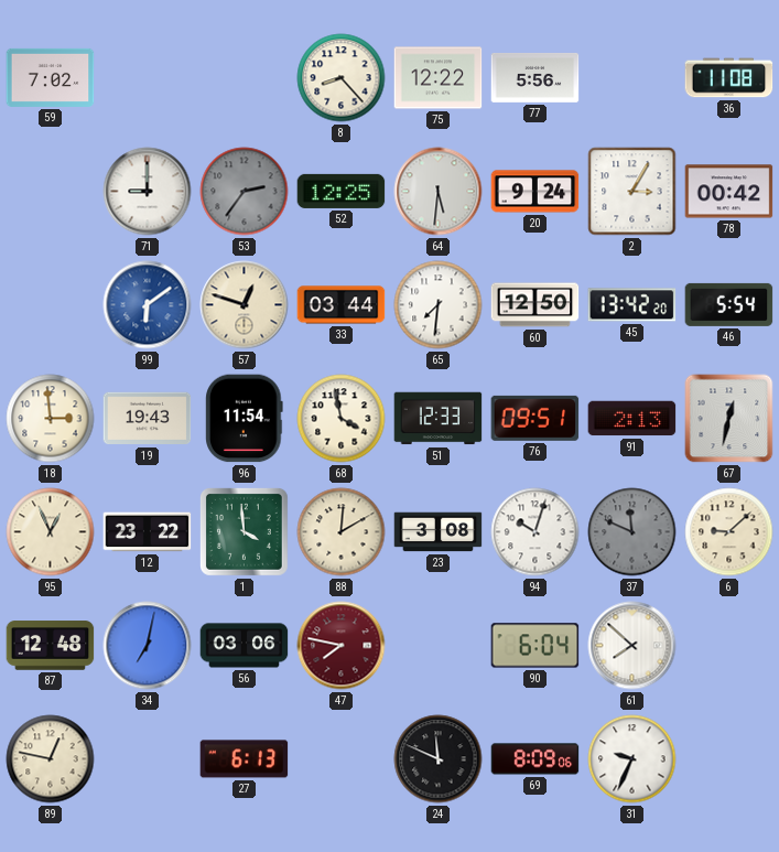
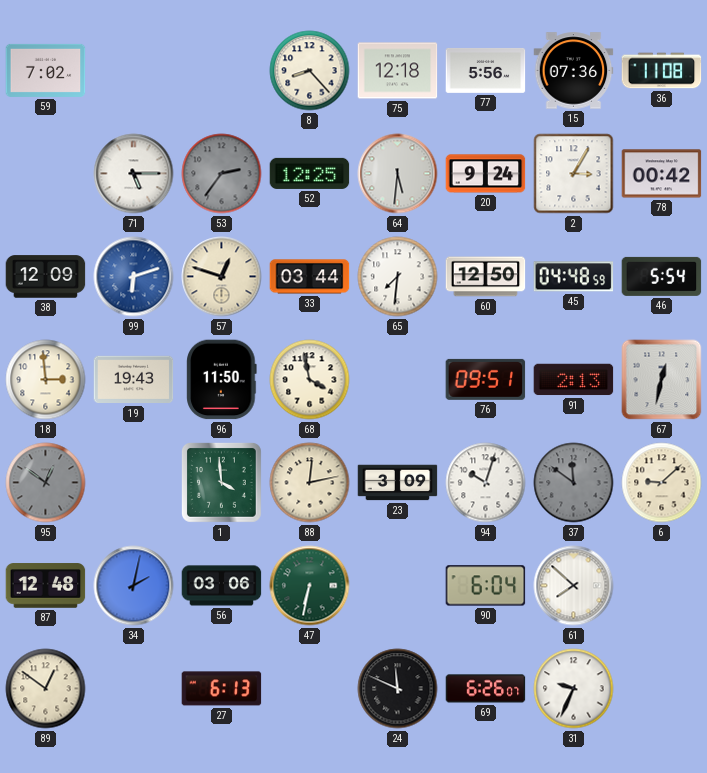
75: 12:22 -> 12:18
15: none -> 07:36
71: 9:00 -> 5:15
38: none -> 12:09
99: 6:09 -> 6:12
45: 13:42 -> 04:48
96: 11:54 -> 11:50
51: 12:33 -> none
95: 12:56 -> 12:51
95 dial: cream -> grey
12: 23:22 -> none
88: 12:10 -> 12:13
23: 3:08 -> 3:09
37: 11:49 -> 11:51
34: 7:02 -> 2:02
47: 7:47 -> 6:32
47 dial: burgundy -> green
89: 12:47 -> 12:51
69: 8:09 -> 6:26
